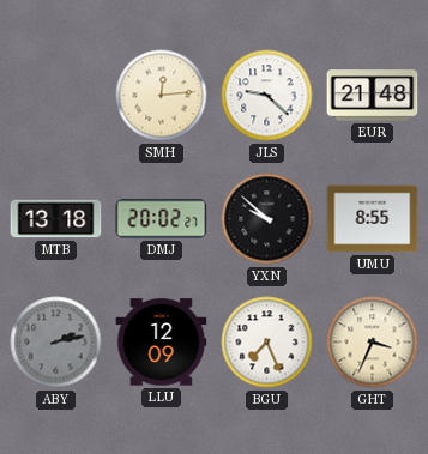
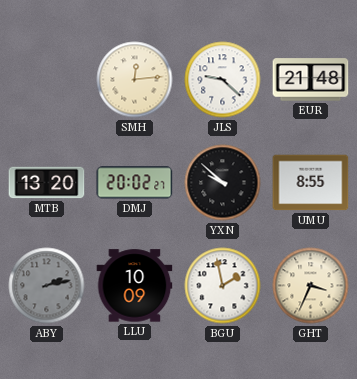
MTB: 13:18 -> 13:20
LLU: 12:09 -> 10:09
BGU: 7:26 -> 1:58
